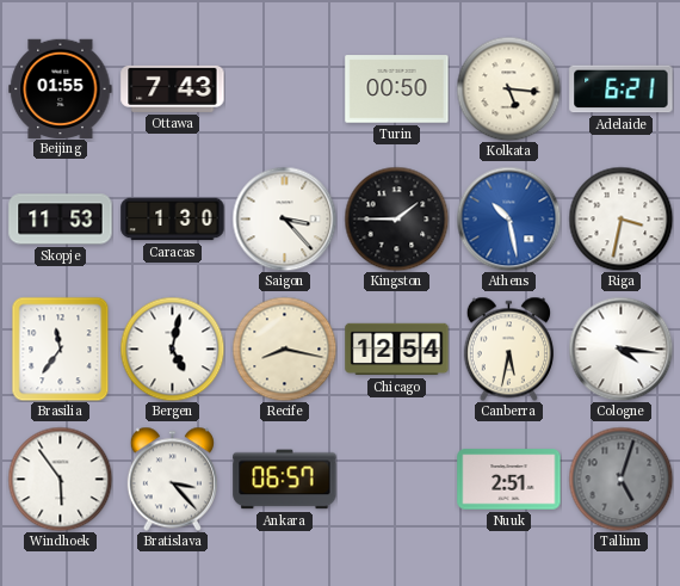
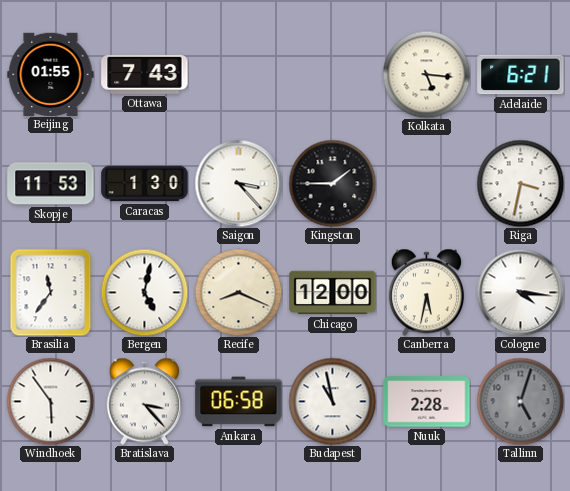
Turin: 00:50 -> none
Athens: 10:28 -> none
Recife: 8:17 -> 8:19
Chicago: 12:54 -> 12:00
Ankara: 06:57 -> 06:58
Budapest: none -> 10:58
Nuuk: 2:51 -> 2:28
